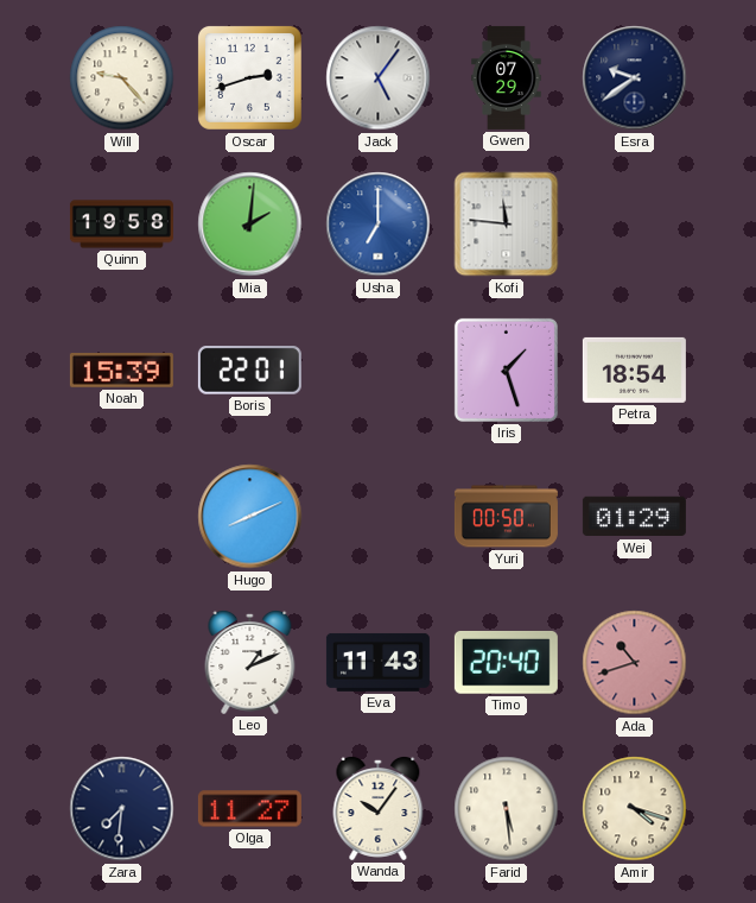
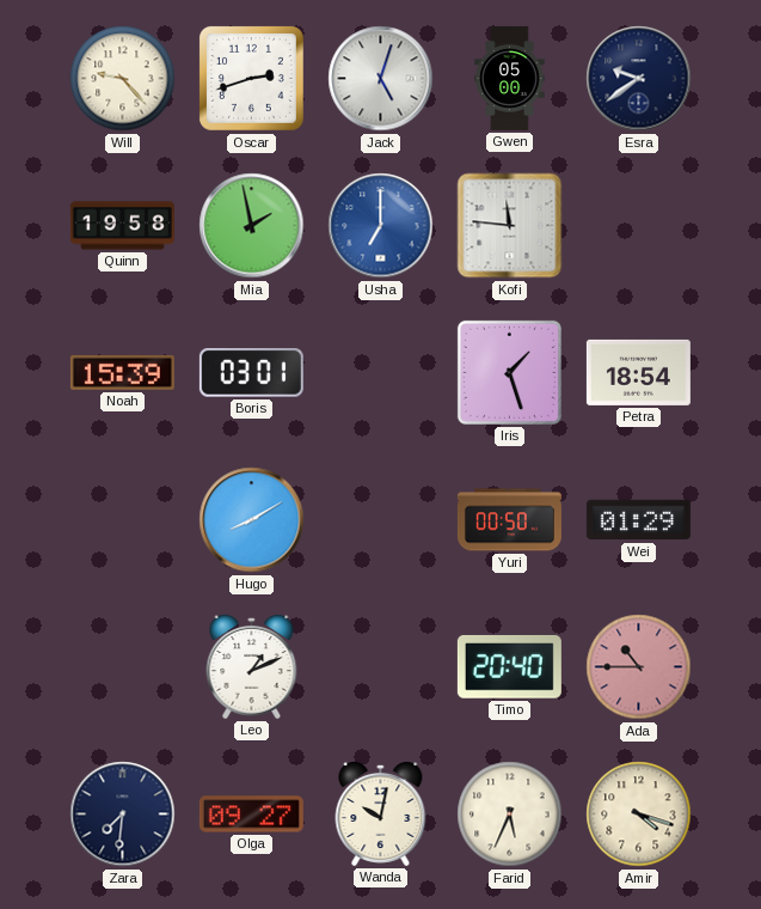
Jack: 5:06 -> 5:03
Gwen: 07:29 -> 05:00
Mia: 2:01 -> 1:58
Boris: 22:01 -> 03:01
Hugo: 8:11 -> 8:10
Eva: 11:43 -> none
Ada: 10:42 -> 10:45
Olga: 11:27 -> 09:27
Wanda: 10:06 -> 10:02
Farid: 5:29 -> 5:34
